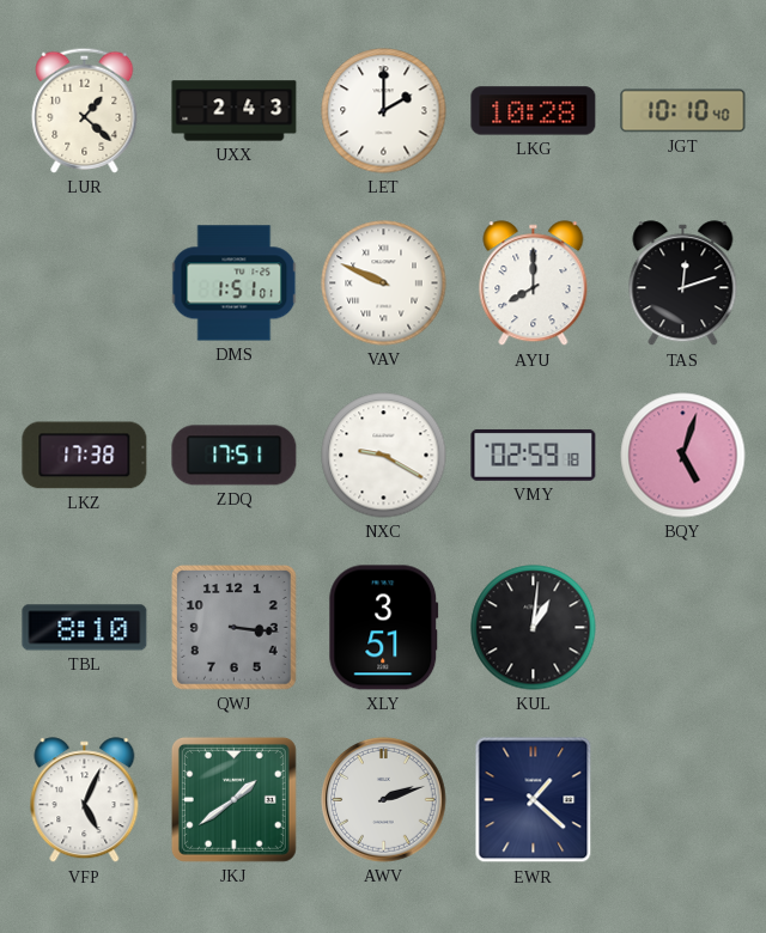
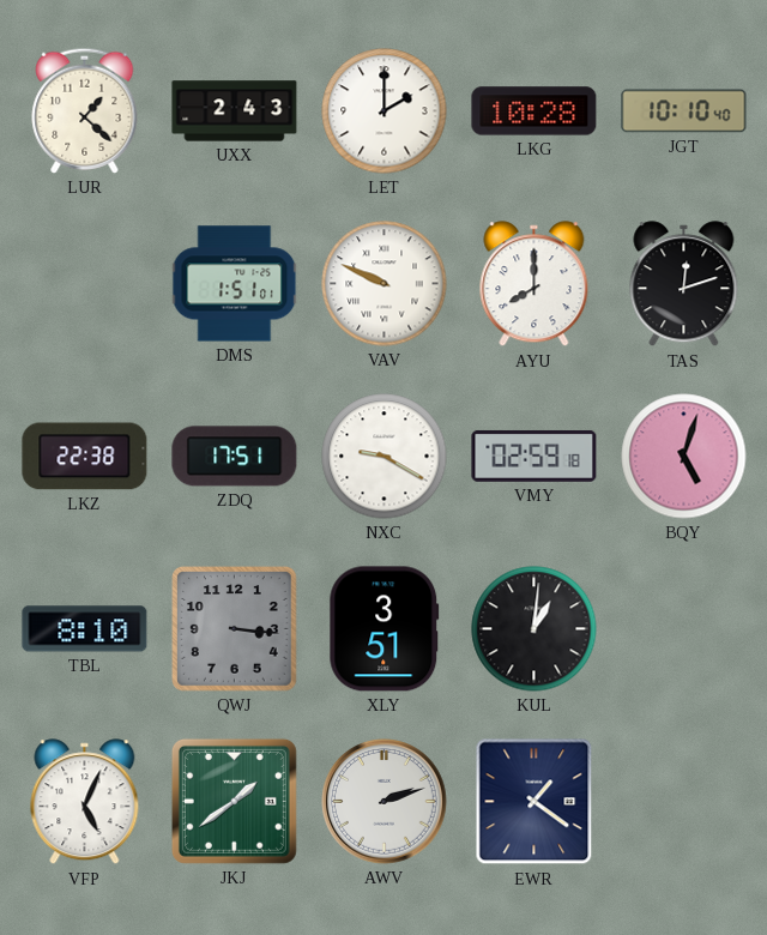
LKZ: 17:38 -> 22:38
EWR: 1:22 -> 1:21
